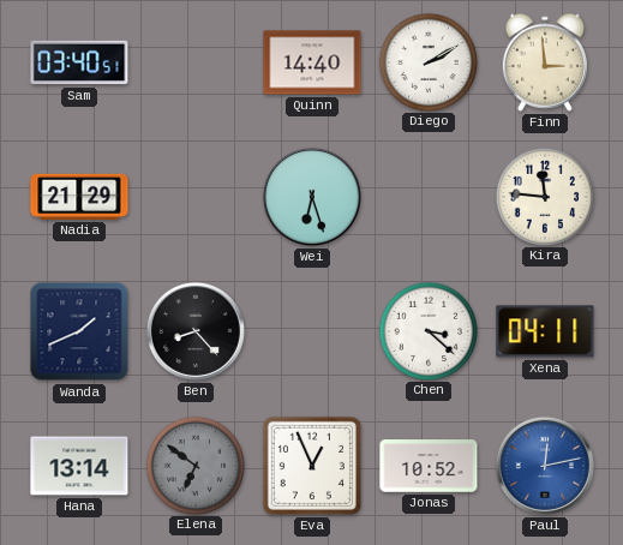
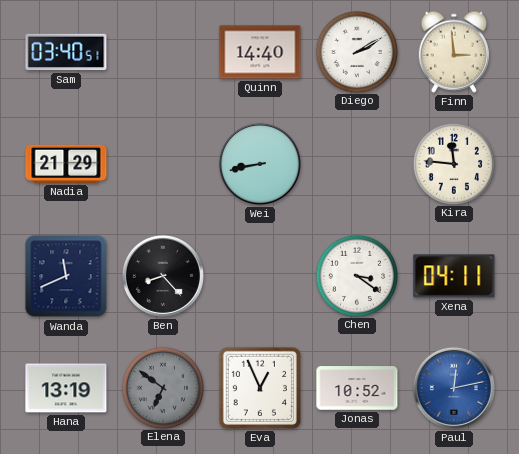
Wei: 6:27 -> 8:43
Wanda: 1:41 -> 11:41
Chen: 3:22 -> 3:21
Hana: 13:14 -> 13:19
